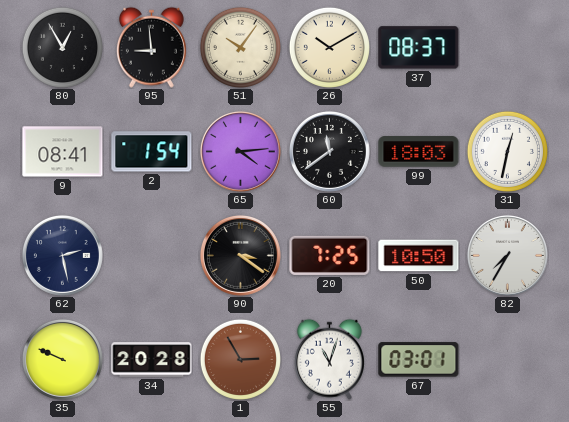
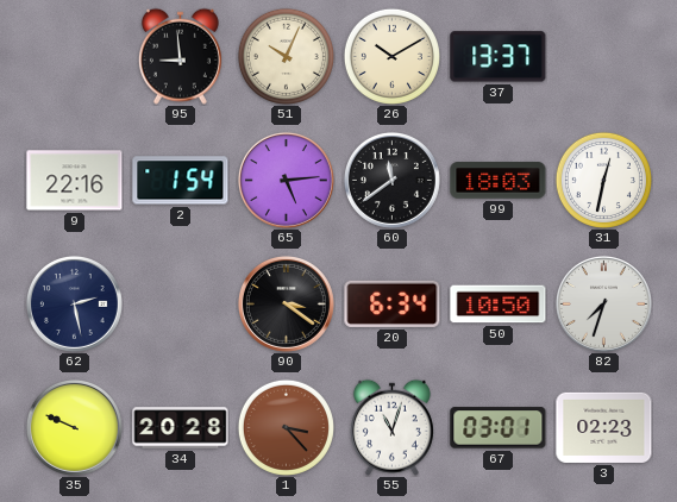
80: 12:55 -> none
51: 10:06 -> 10:04
37: 08:37 -> 13:37
9: 08:41 -> 22:16
65: 4:14 -> 5:14
20: 7:25 -> 6:34
82: 7:35 -> 7:33
1: 2:55 -> 3:23
3: none -> 02:23
